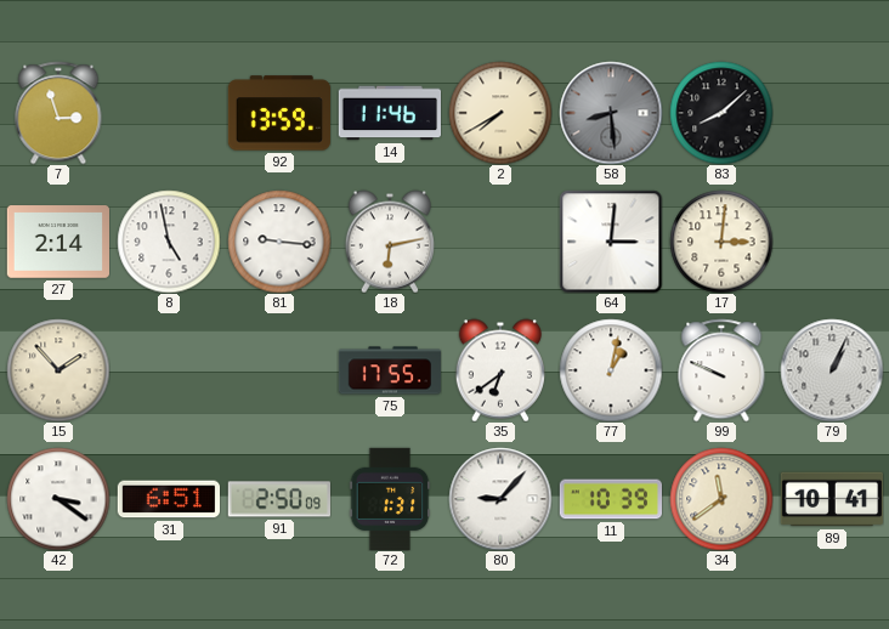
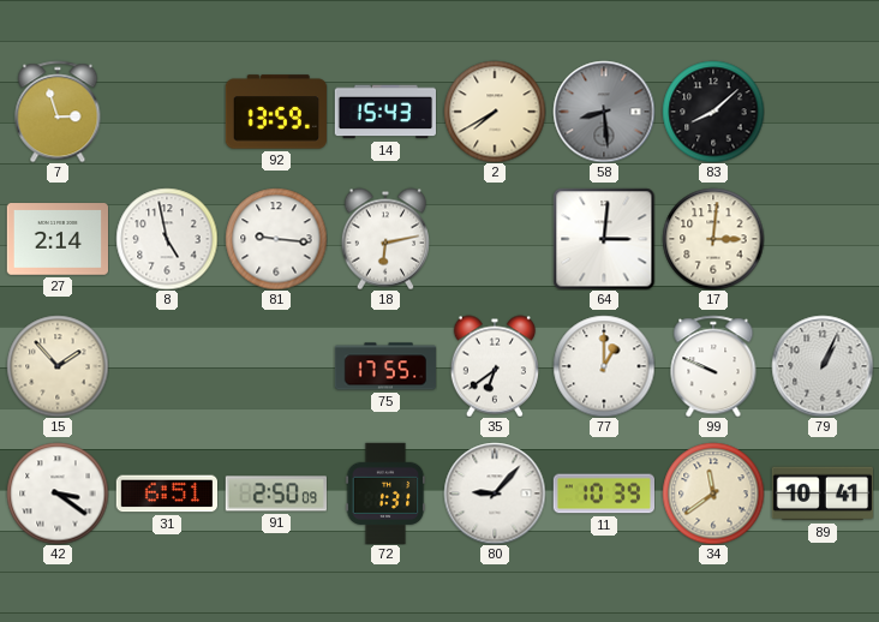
14: 11:46 -> 15:43
77: 1:02 -> 1:00
